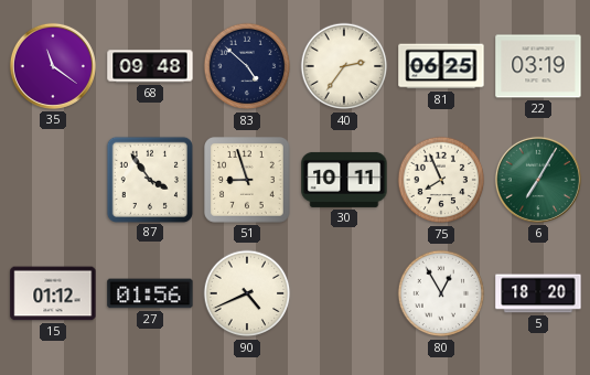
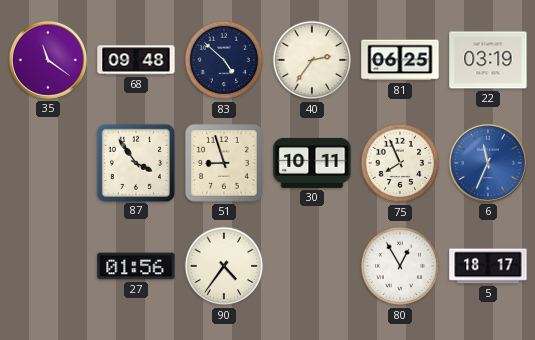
6: 7:05 -> 11:34
6 dial: green -> blue
15: 01:12 -> none
90: 4:41 -> 4:36
5: 18:20 -> 18:17
